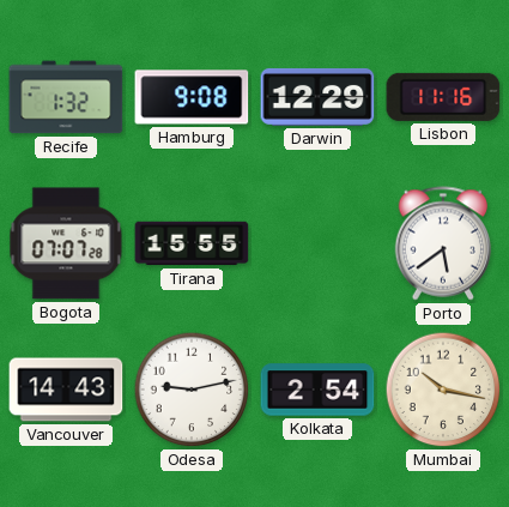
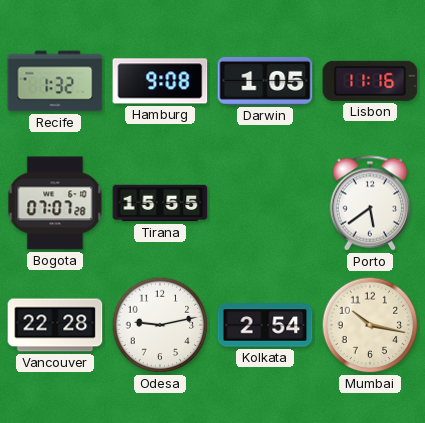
Darwin: 12:29 -> 1:05
Vancouver: 14:43 -> 22:28
